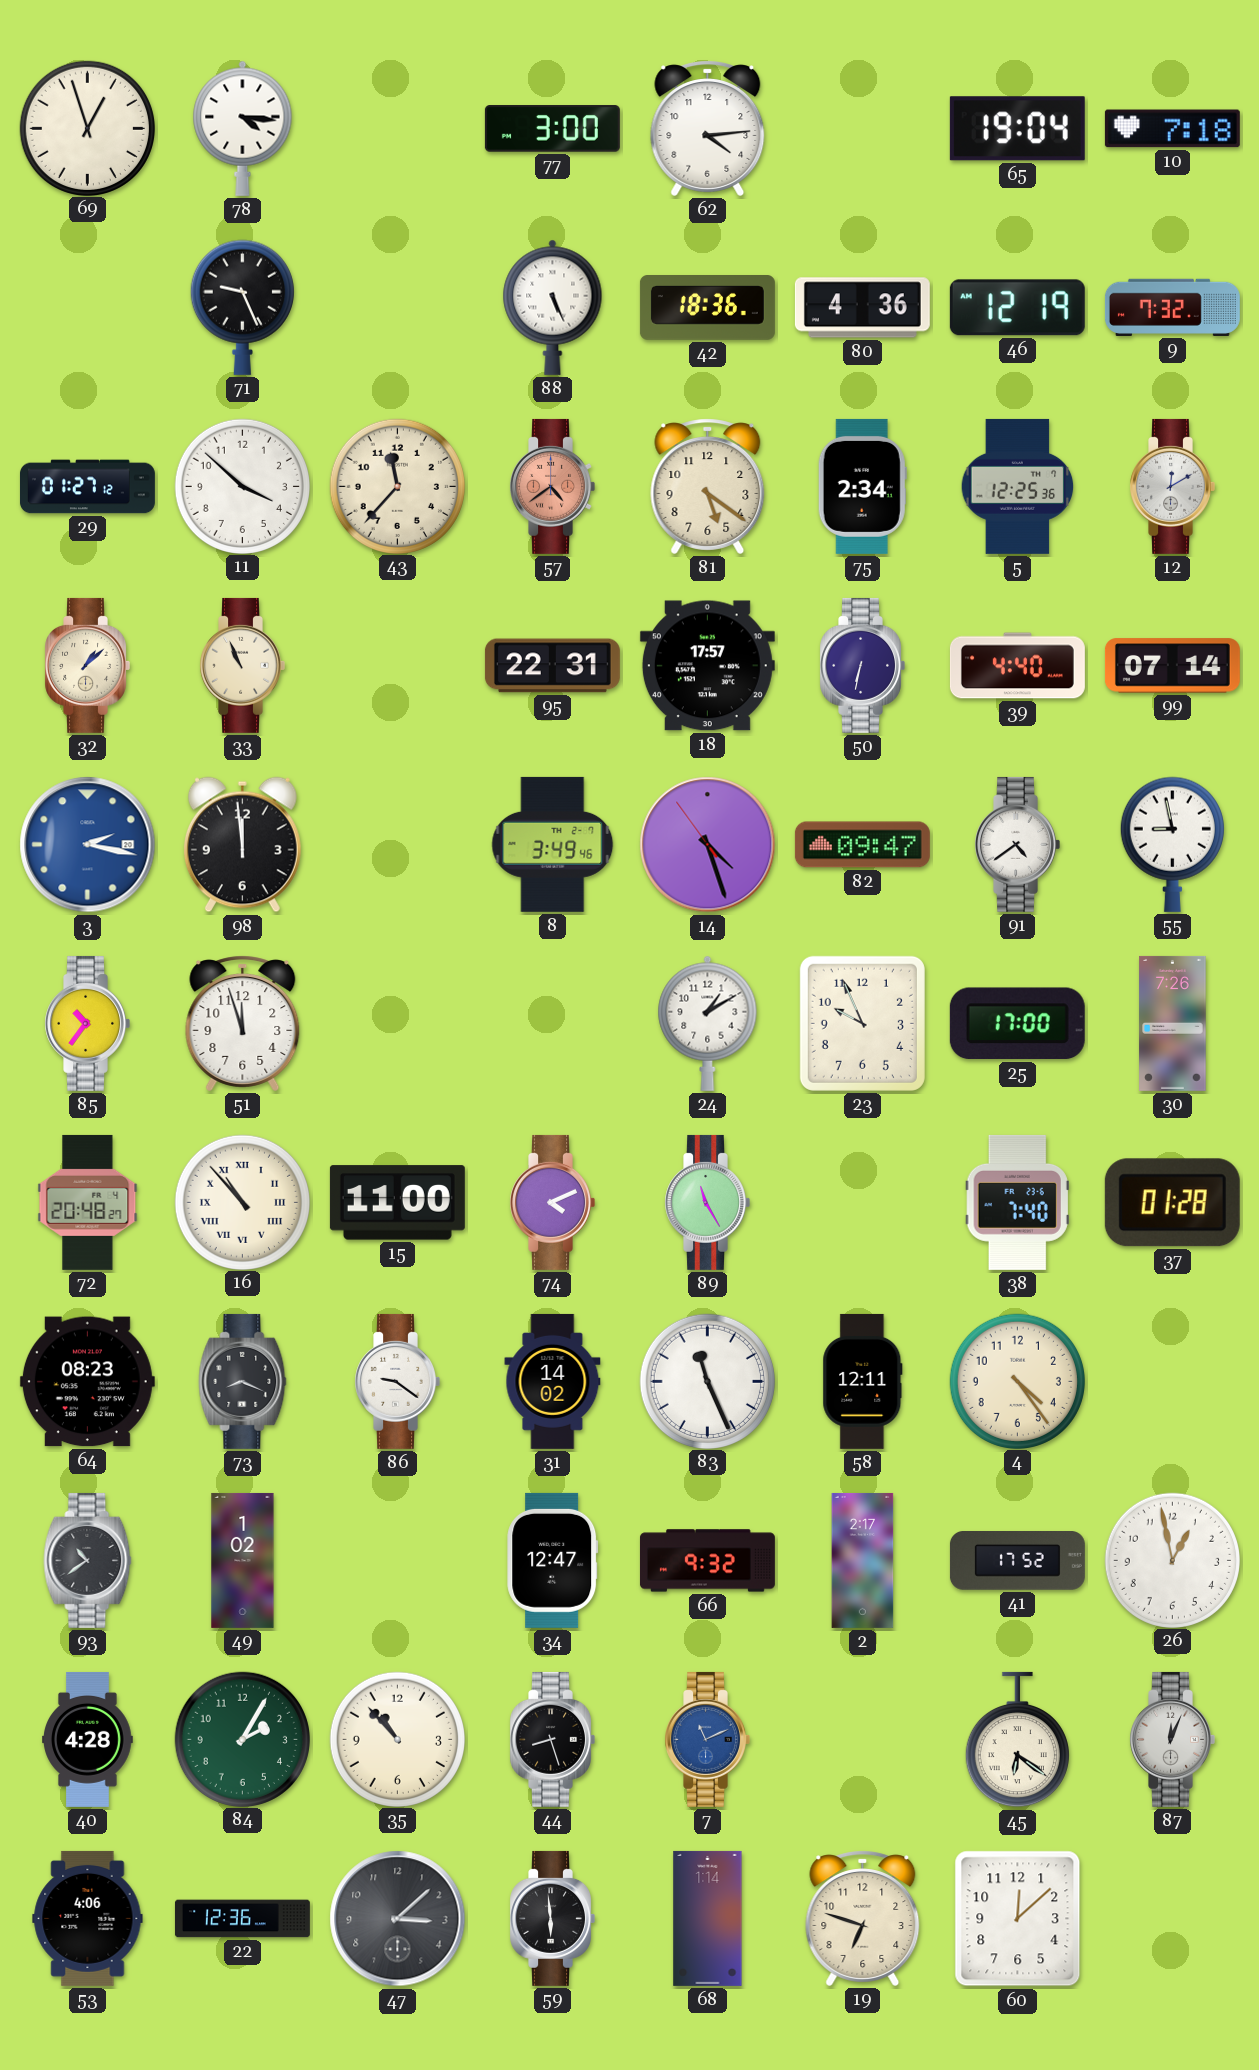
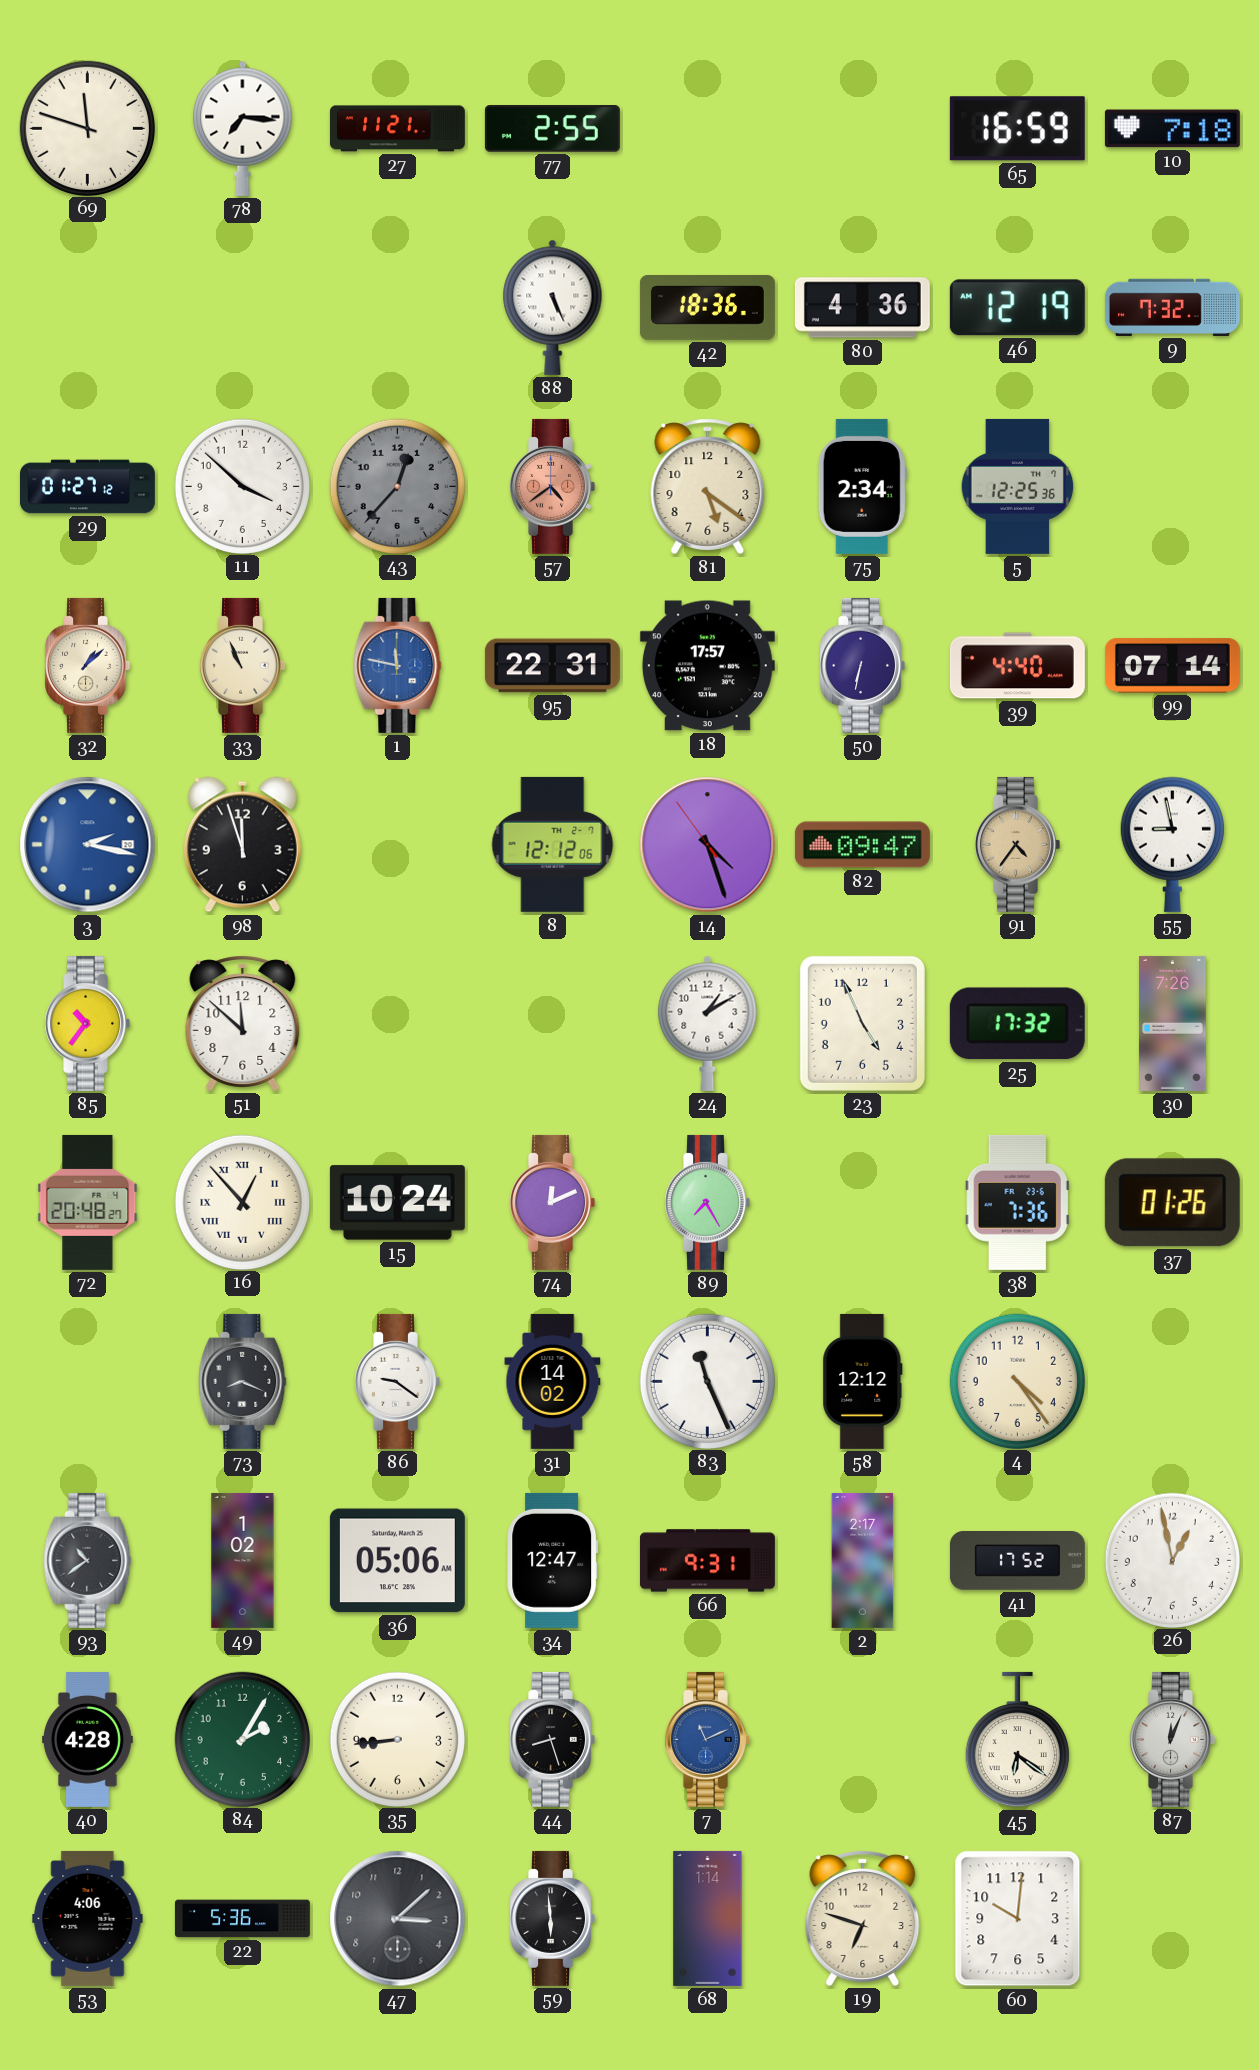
69: 12:57 -> 11:48
78: 4:16 -> 7:16
27: none -> 11:21
77: 3:00 -> 2:55
62: 4:14 -> none
65: 19:04 -> 16:59
71: 9:26 -> none
43: 11:37 -> 12:37
43 dial: cream -> grey
12: 12:10 -> none
1: none -> 11:47
98: 11:59 -> 11:57
8: 3:49 -> 12:12
91: 4:39 -> 4:36
91 dial: white -> champagne
51: 11:57 -> 11:52
23: 9:56 -> 4:56
25: 17:00 -> 17:32
16: 10:53 -> 12:53
15: 11:00 -> 10:24
74: 4:11 -> 12:11
89: 11:25 -> 7:25
38: 7:40 -> 7:36
37: 01:28 -> 01:26
64: 08:23 -> none
58: 12:11 -> 12:12
36: none -> 05:06
66: 9:32 -> 9:31
35: 10:53 -> 8:44
22: 12:36 -> 5:36
60: 12:08 -> 10:01
